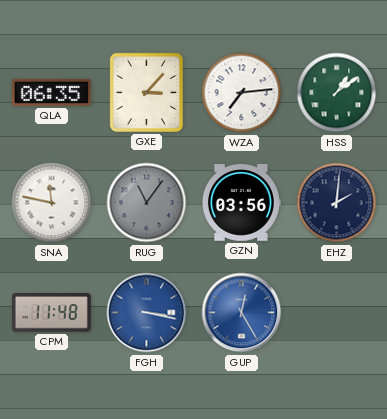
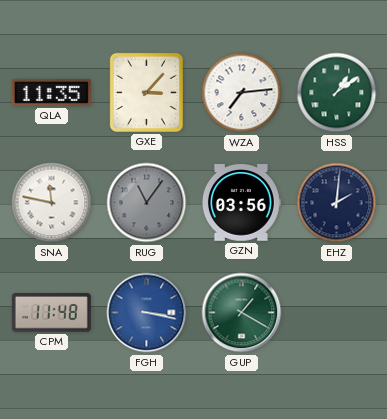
QLA: 06:35 -> 11:35
GUP: 12:25 -> 1:20
GUP dial: blue -> green
